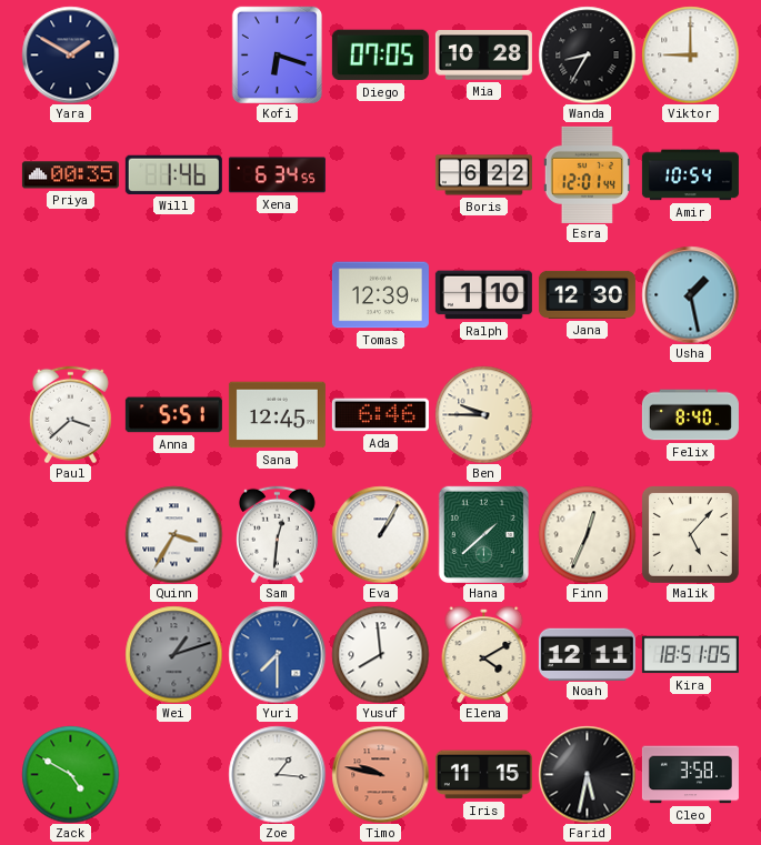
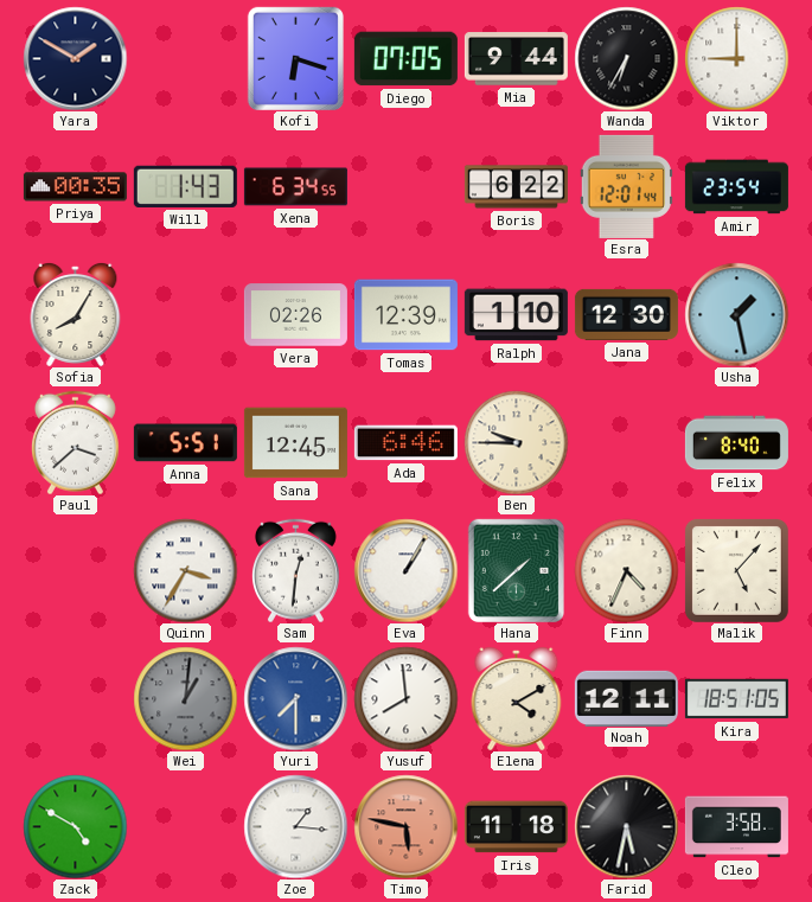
Mia: 10:28 -> 9:44
Wanda: 8:35 -> 6:35
Will: 1:46 -> 1:43
Amir: 10:54 -> 23:54
Sofia: none -> 8:05
Vera: none -> 02:26
Finn: 12:34 -> 4:34
Wei: 1:12 -> 1:01
Timo: 9:47 -> 5:47
Iris: 11:15 -> 11:18
